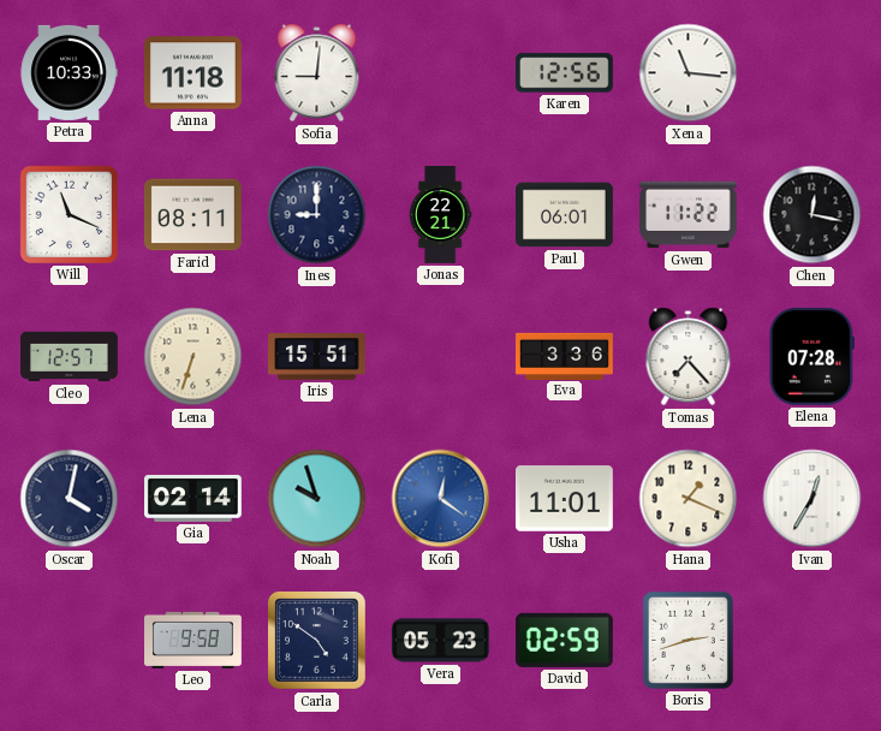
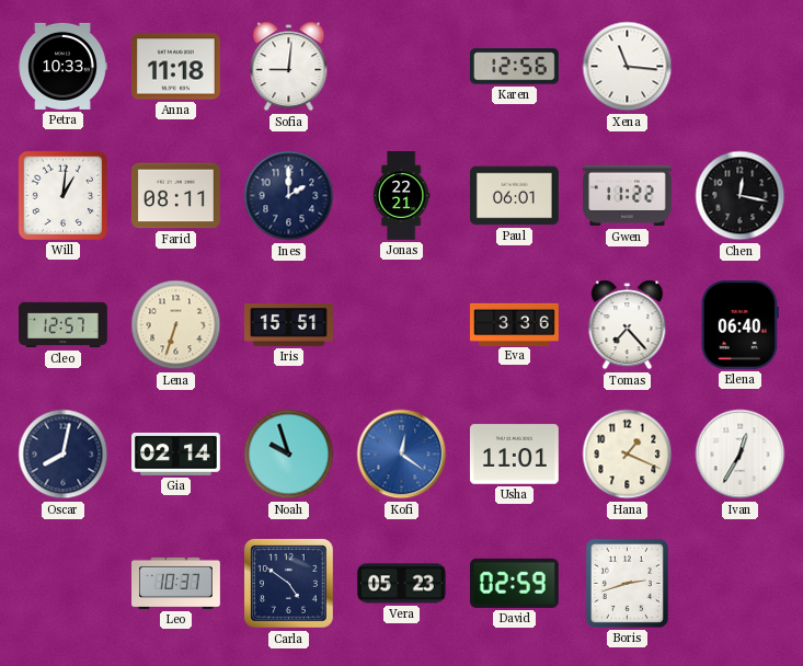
Will: 11:19 -> 1:01
Ines: 9:00 -> 2:00
Elena: 07:28 -> 06:40
Oscar: 4:02 -> 8:02
Leo: 9:58 -> 10:37
